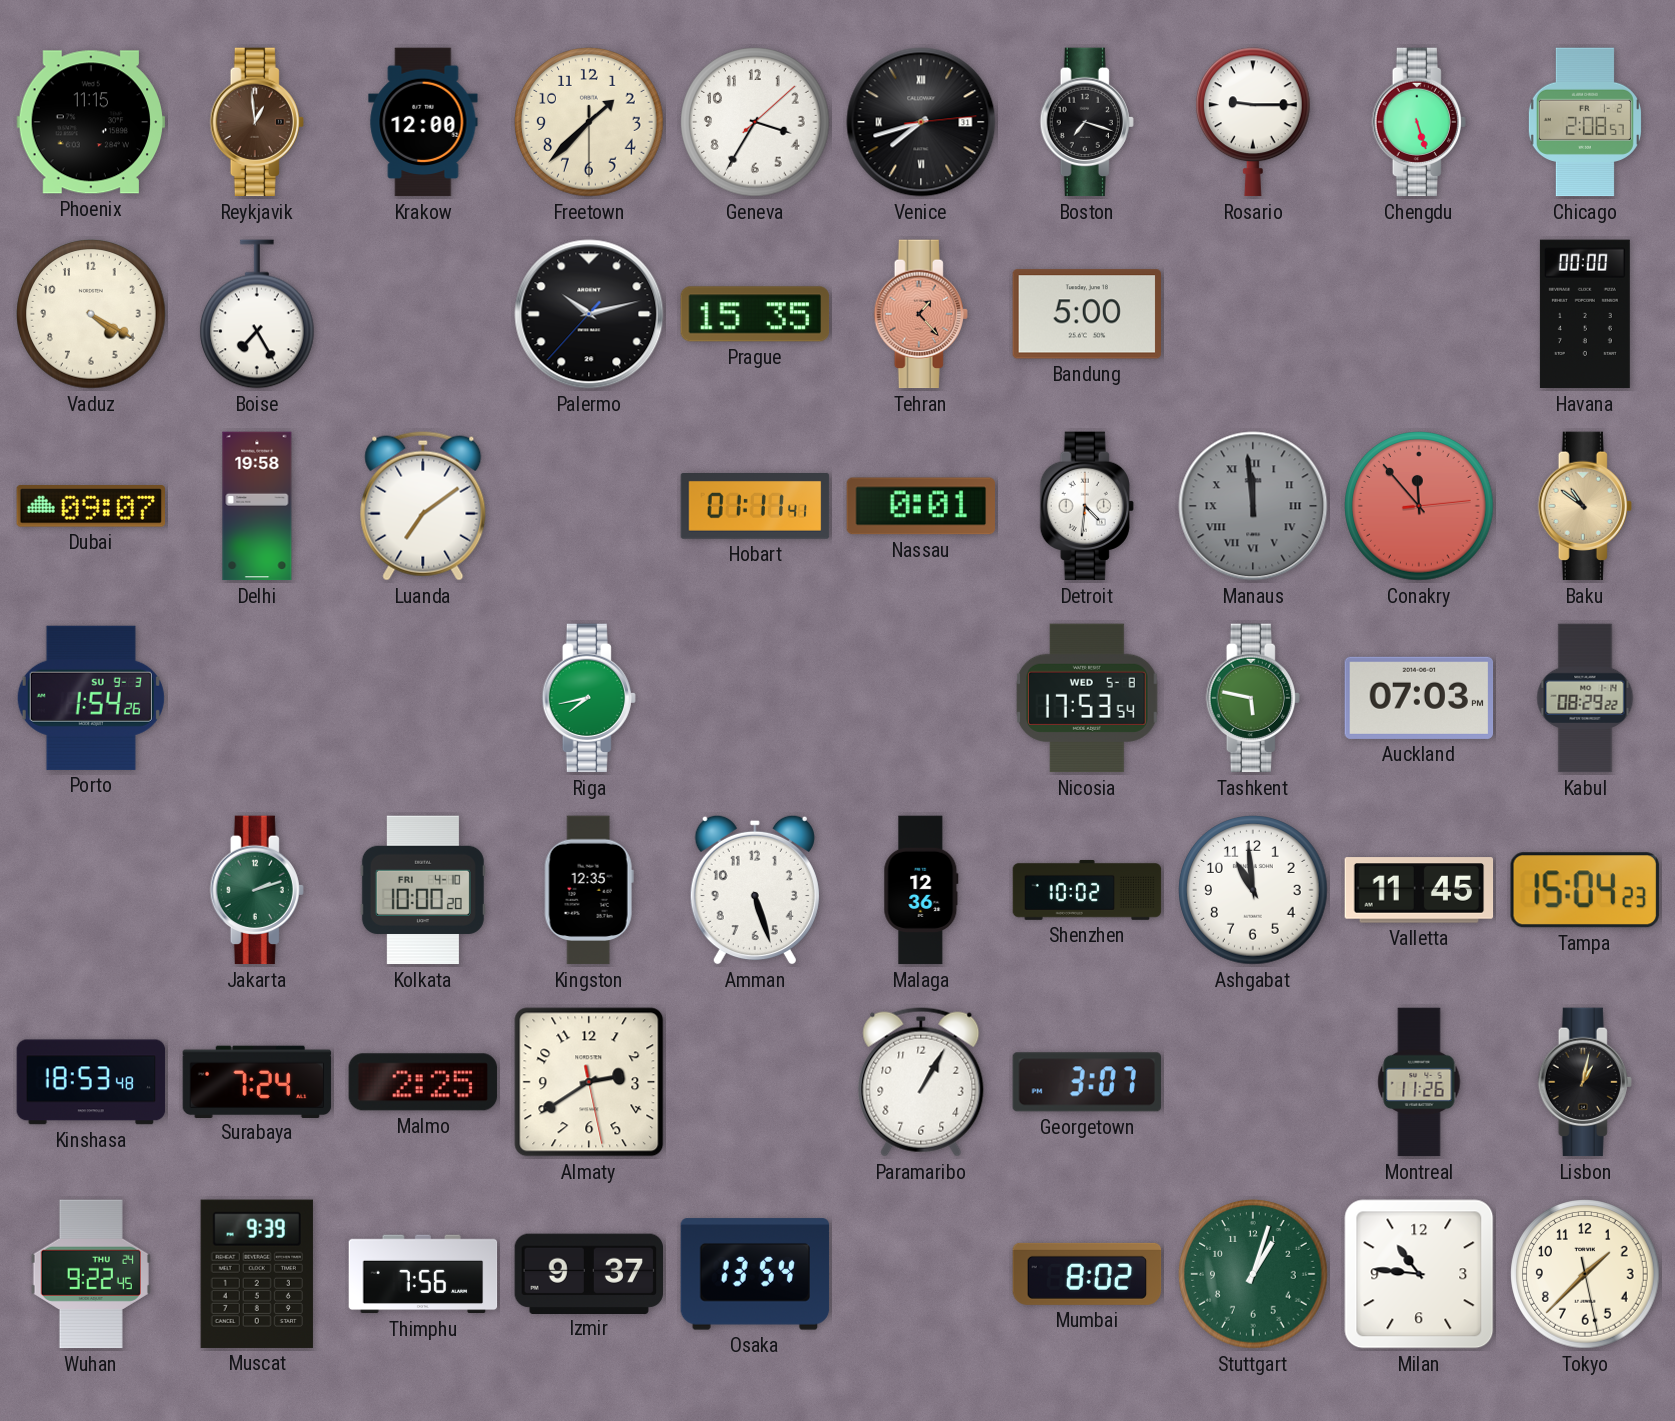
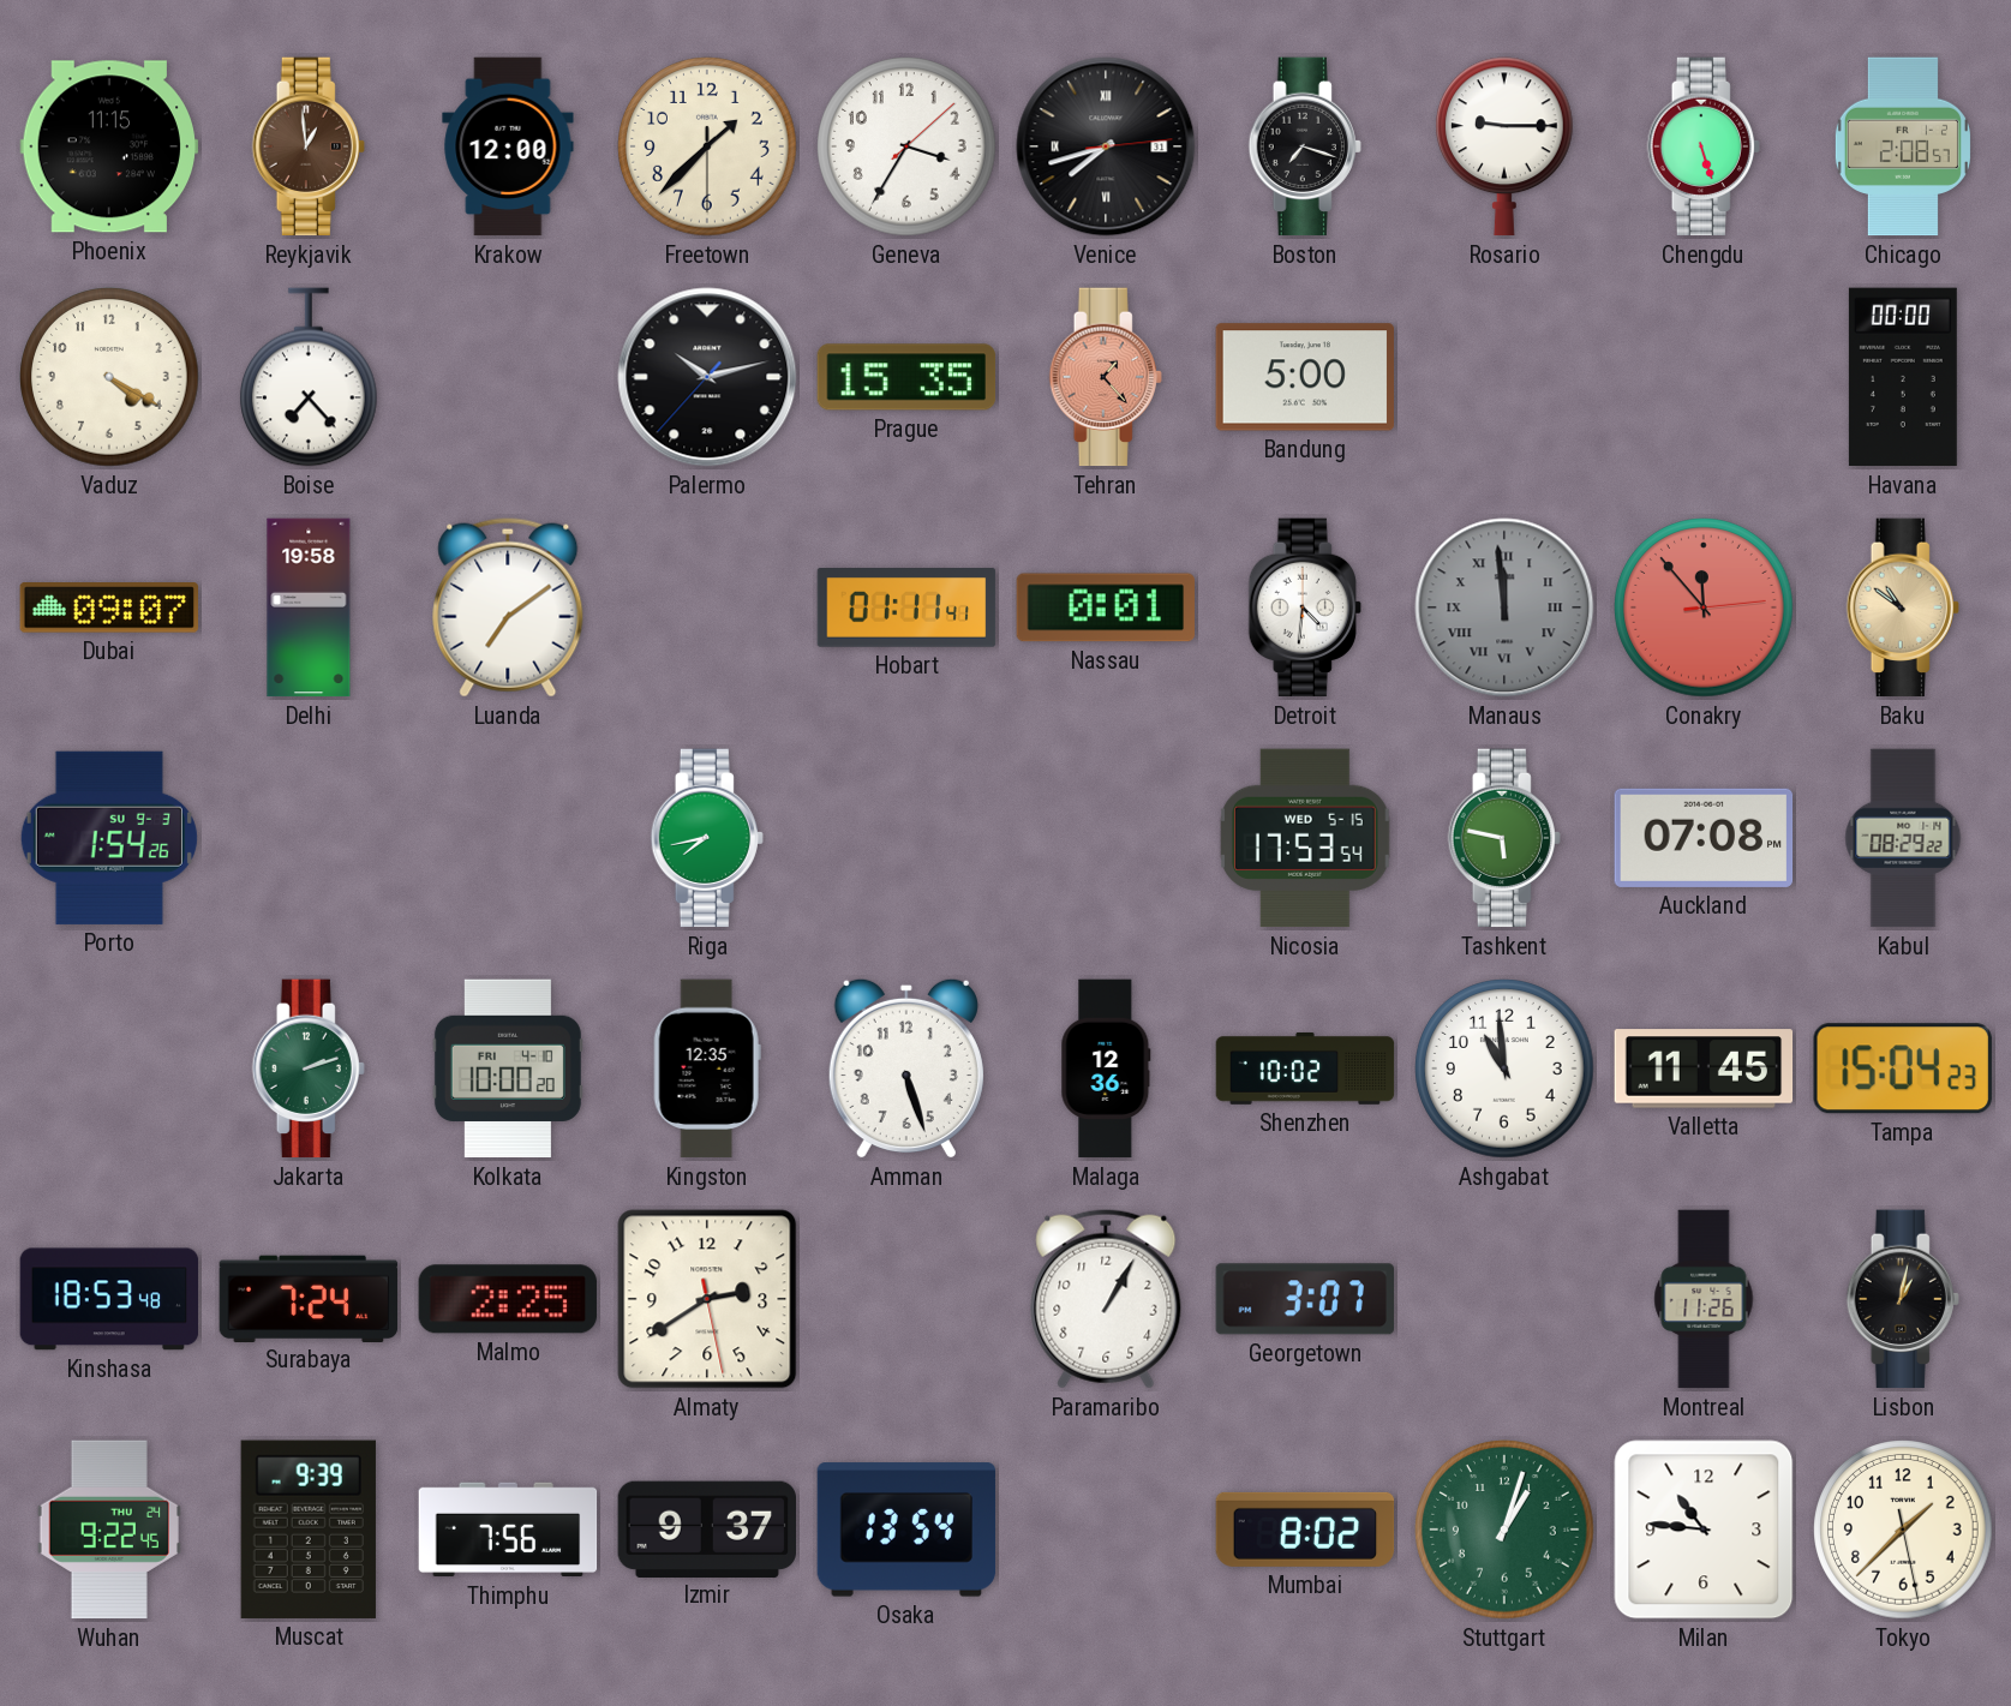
Boise: 7:25 -> 7:23
Nicosia date: WED 5-8 -> WED 5-15
Auckland: 07:03 -> 07:08
